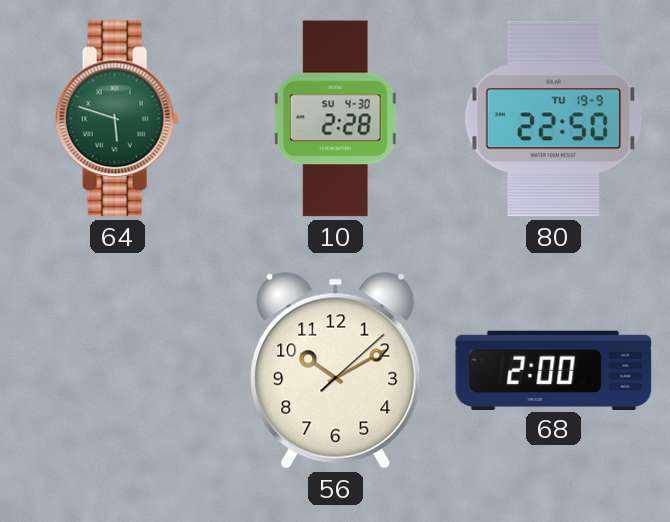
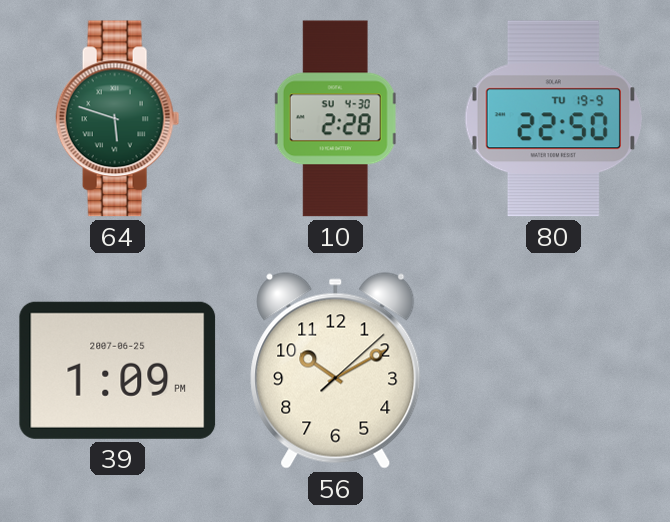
39: none -> 1:09
68: 2:00 -> none
